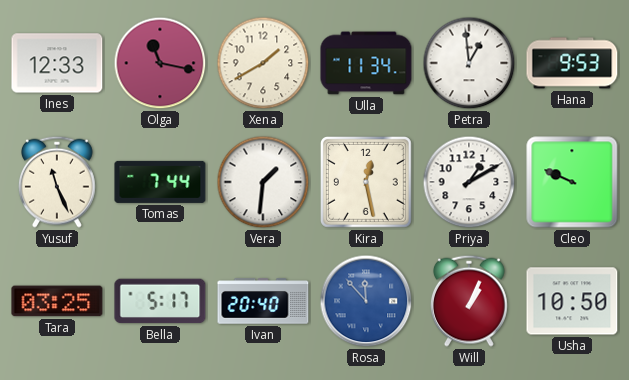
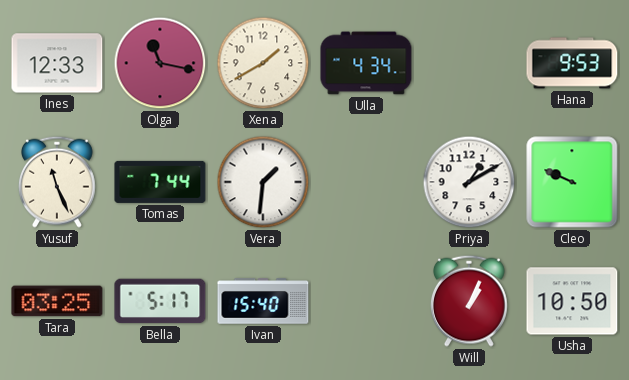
Ulla: 11:34 -> 4:34
Petra: 12:59 -> none
Kira: 12:28 -> none
Ivan: 20:40 -> 15:40
Rosa: 11:53 -> none
